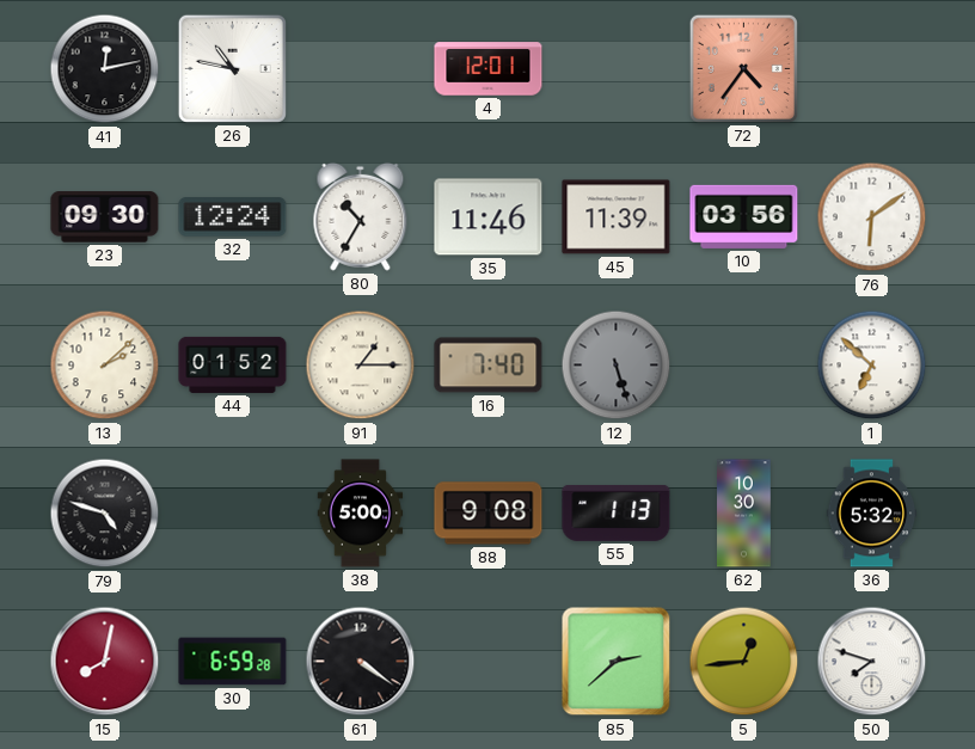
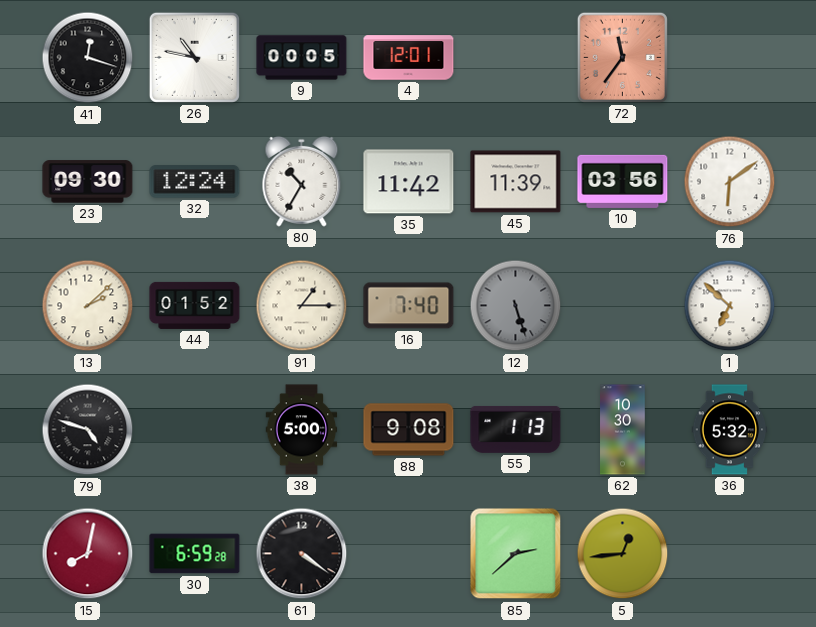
41: 12:13 -> 12:18
9: none -> 00:05
72: 4:36 -> 11:36
35: 11:46 -> 11:42
50: 7:48 -> none
